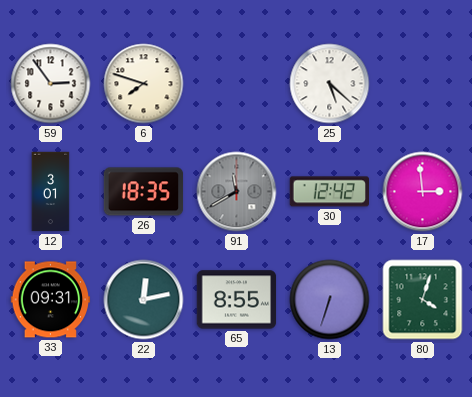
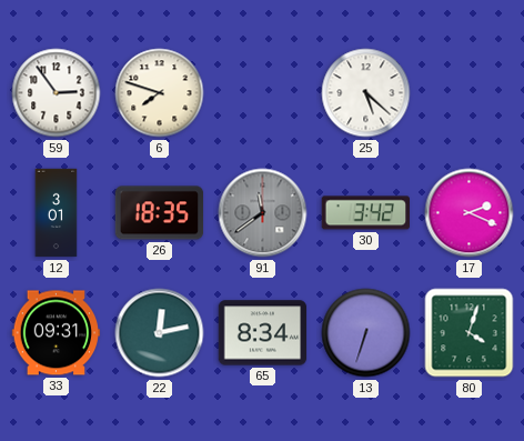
91: 11:40 -> 11:39
30: 12:42 -> 3:42
17: 2:59 -> 2:19
65: 8:55 -> 8:34
